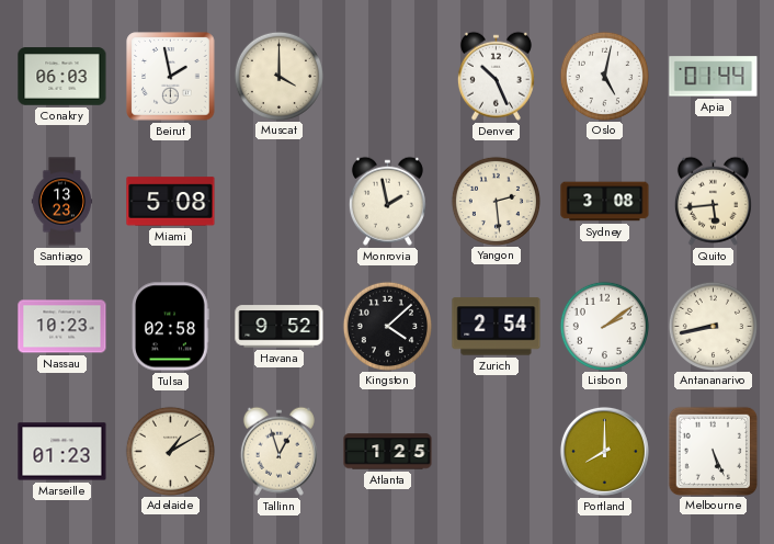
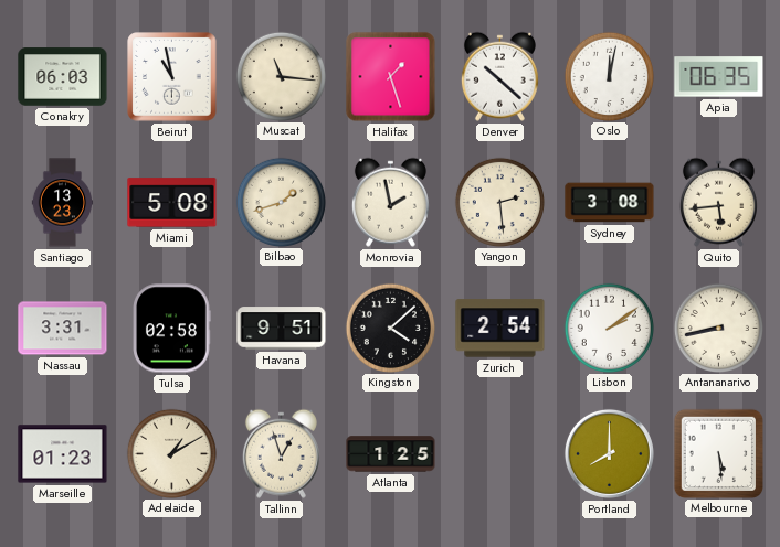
Beirut: 1:58 -> 10:58
Muscat: 4:00 -> 11:16
Halifax: none -> 1:27
Denver: 10:26 -> 10:22
Oslo: 5:02 -> 12:02
Apia: 01:44 -> 06:35
Bilbao: none -> 1:42
Nassau: 10:23 -> 3:31
Havana: 9:52 -> 9:51
Melbourne: 5:26 -> 5:29
